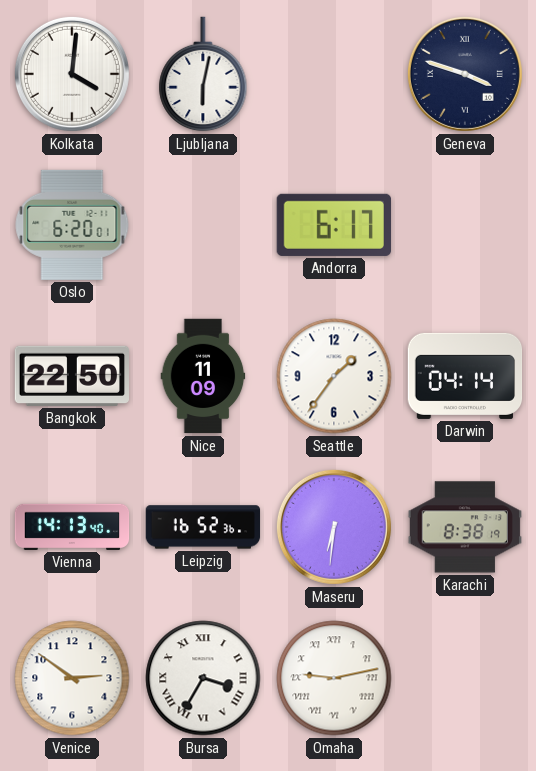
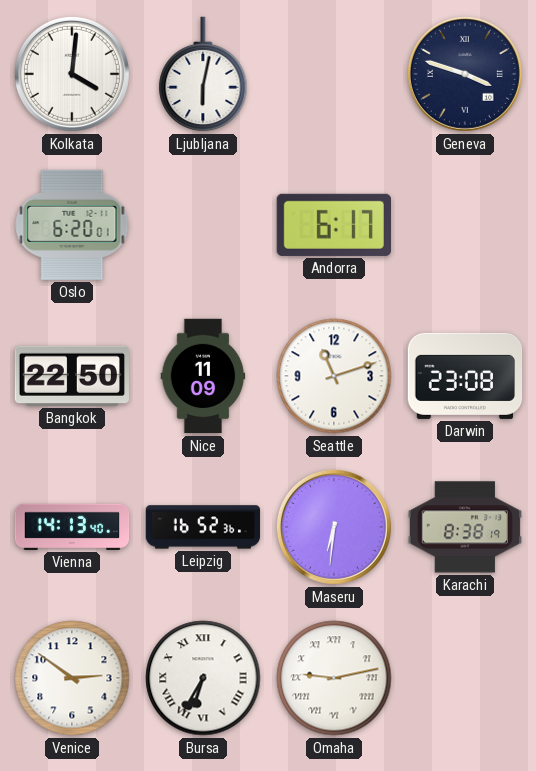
Seattle: 1:36 -> 11:12
Darwin: 04:14 -> 23:08
Bursa: 3:35 -> 6:35
